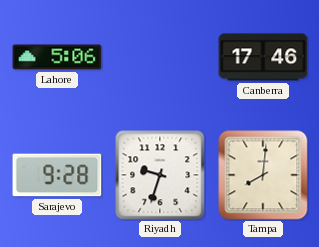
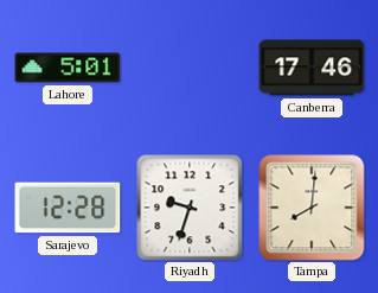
Lahore: 5:06 -> 5:01
Sarajevo: 9:28 -> 12:28
